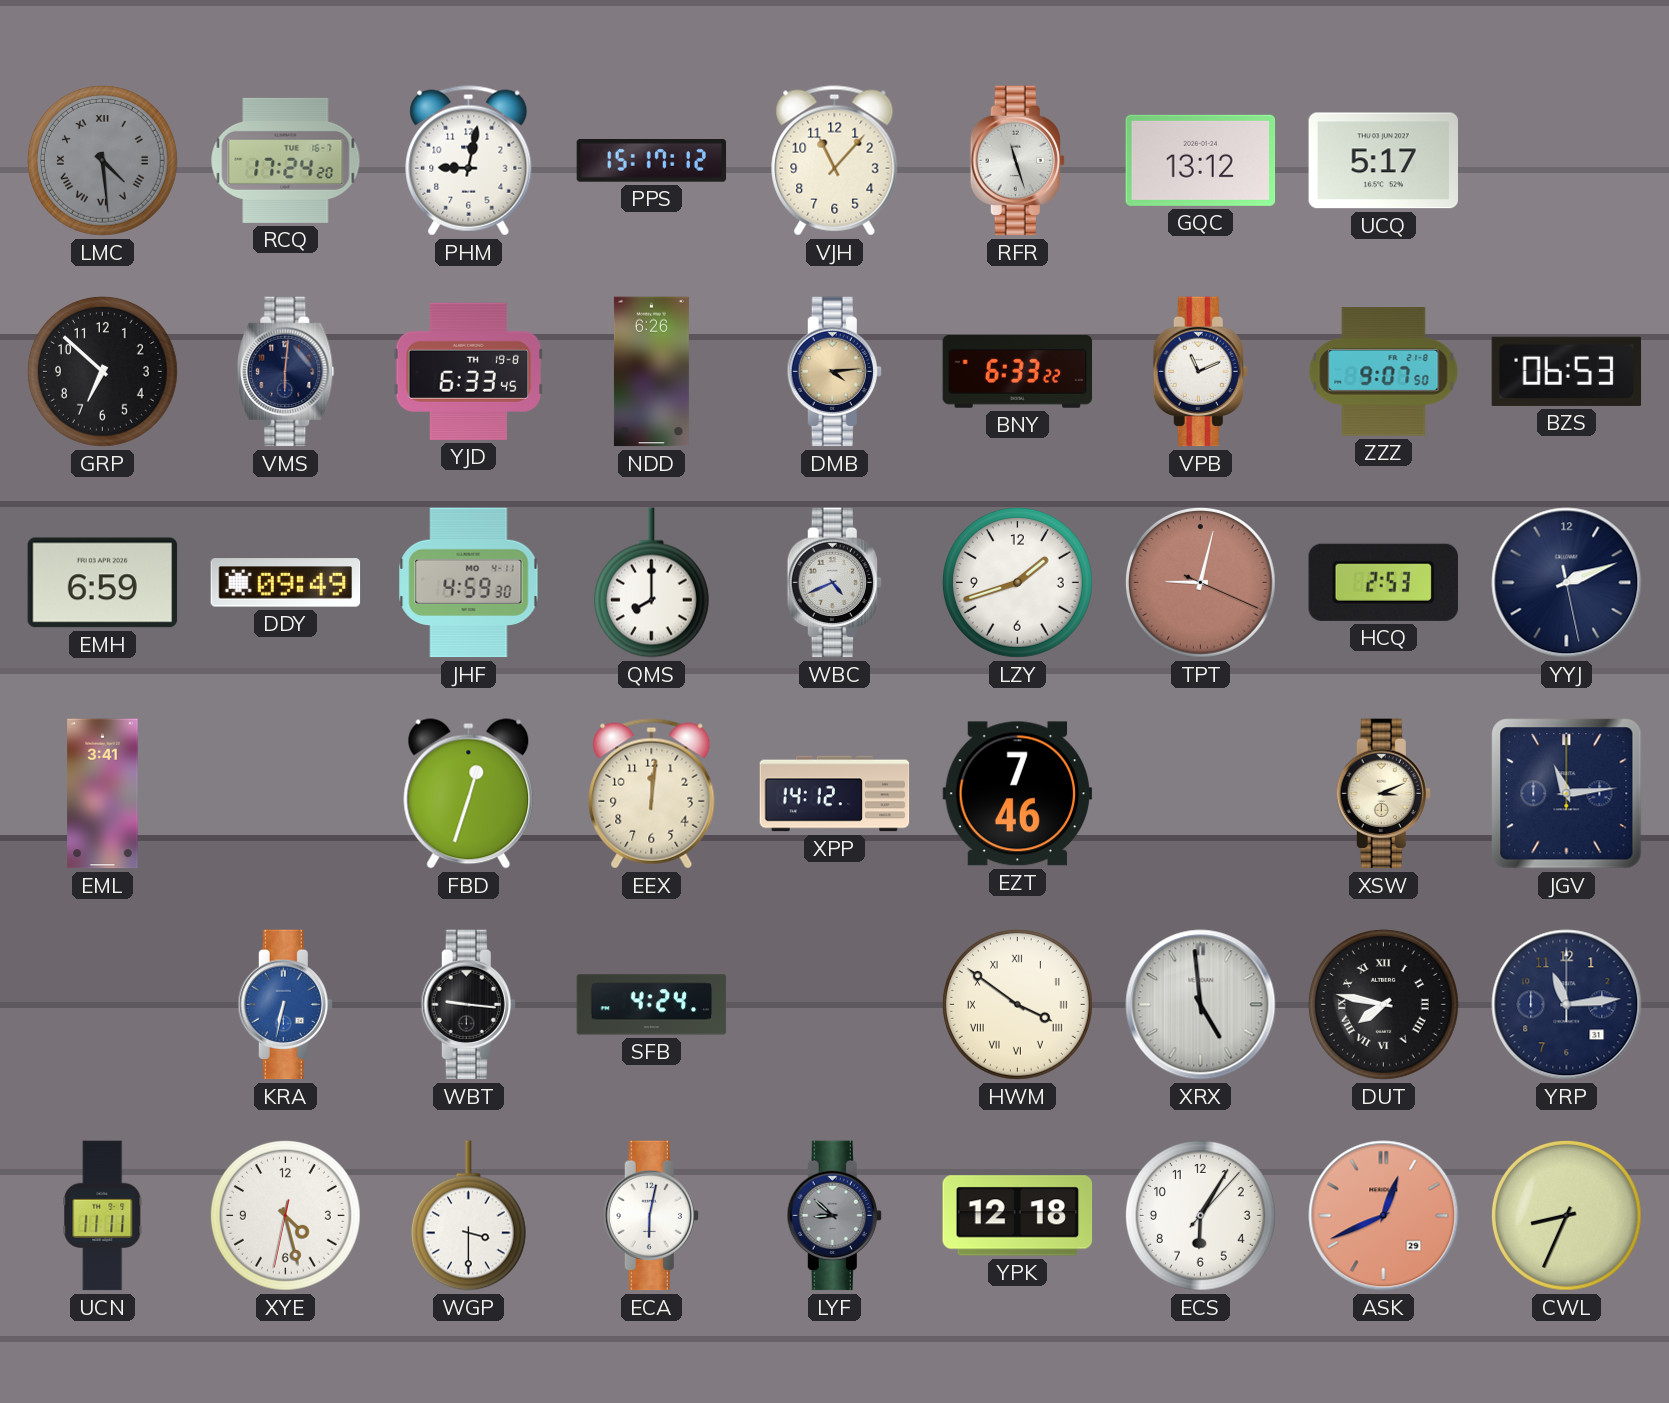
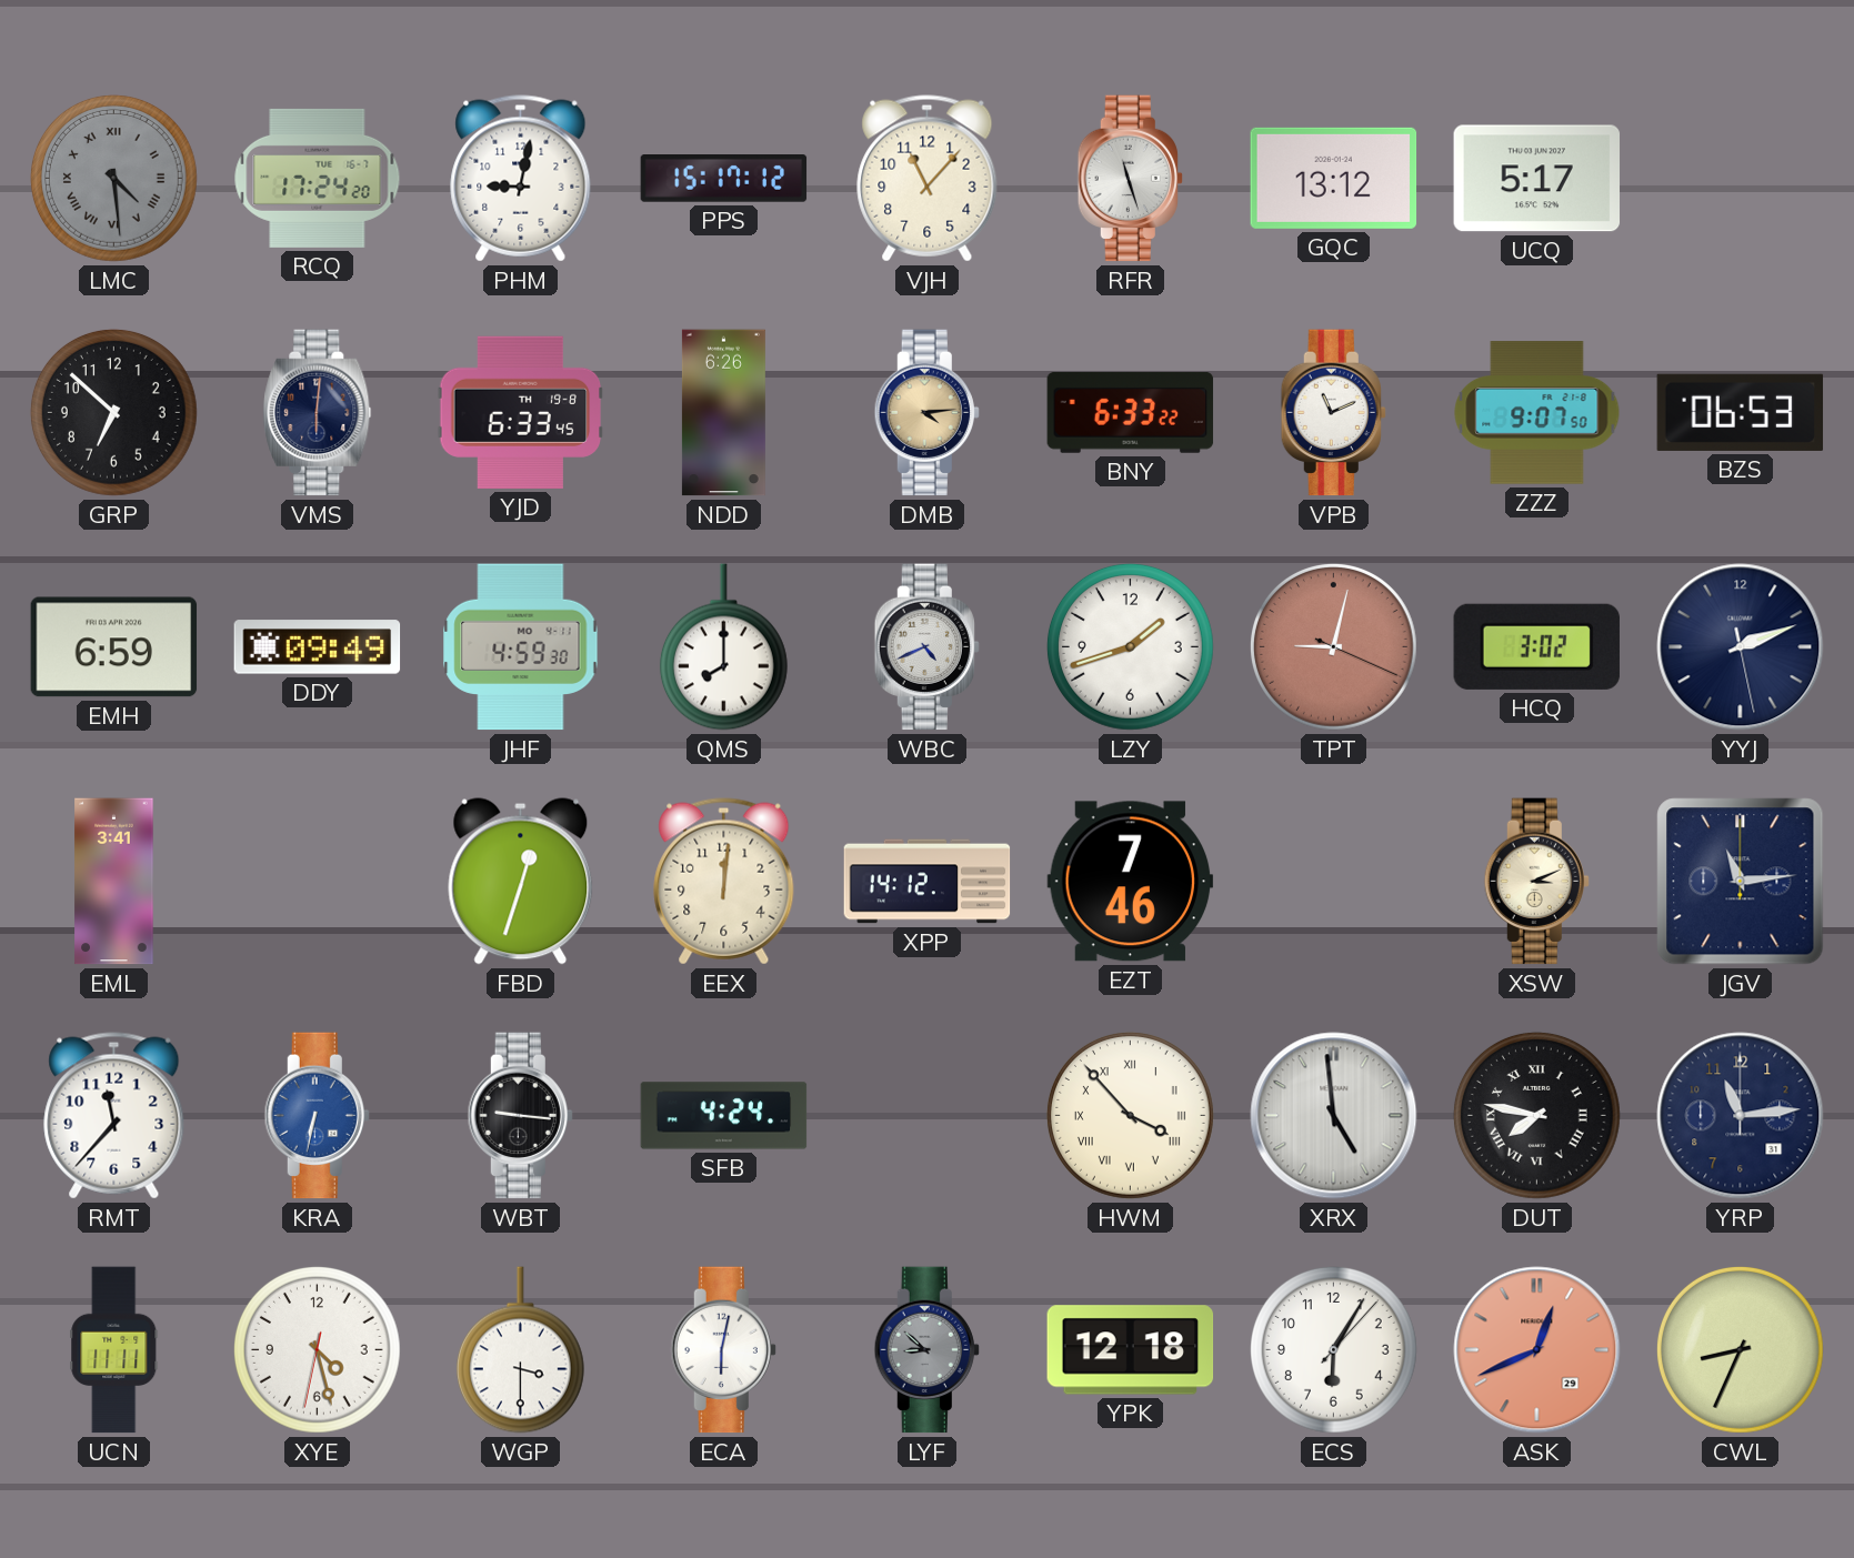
HCQ: 2:53 -> 3:02
RMT: none -> 11:37
HWM: 3:51 -> 3:53
